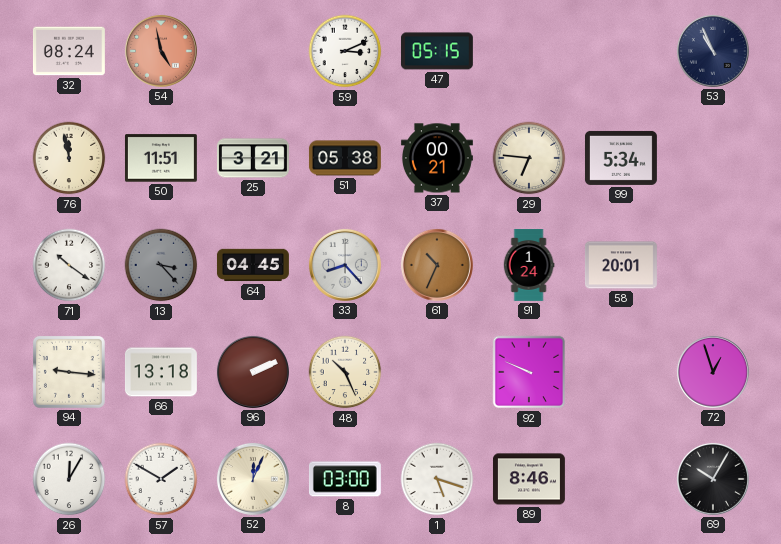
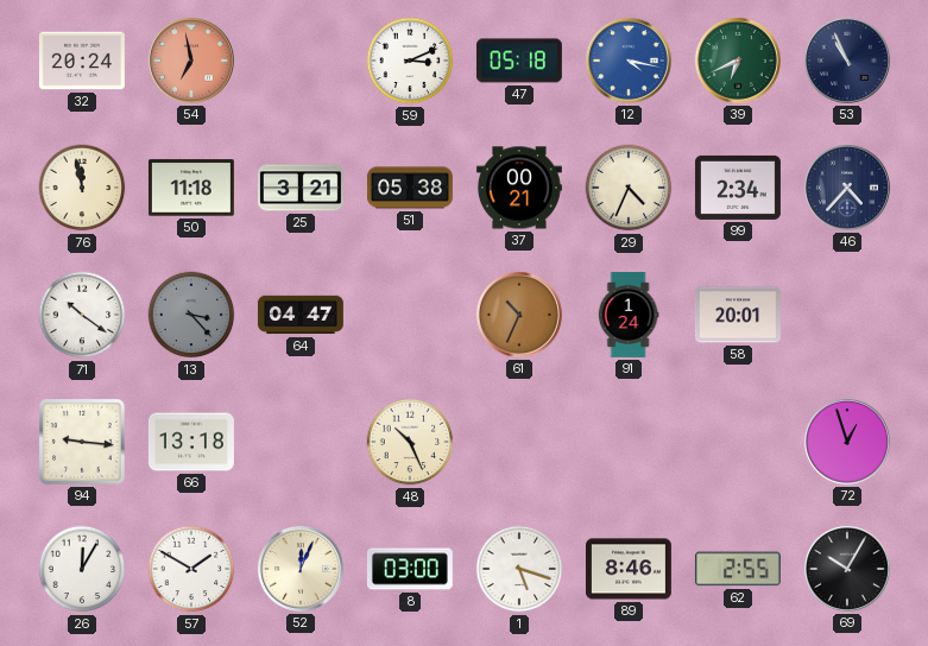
32: 08:24 -> 20:24
54: 4:58 -> 6:58
47: 05:15 -> 05:18
12: none -> 4:17
39: none -> 6:41
50: 11:51 -> 11:18
29: 6:46 -> 4:34
99: 5:34 -> 2:34
46: none -> 4:37
64: 04:45 -> 04:47
33: 8:23 -> none
96: 2:11 -> none
92: 9:49 -> none
62: none -> 2:55
